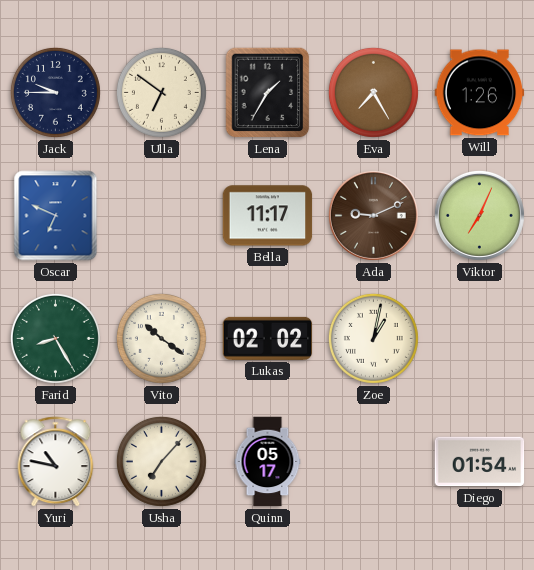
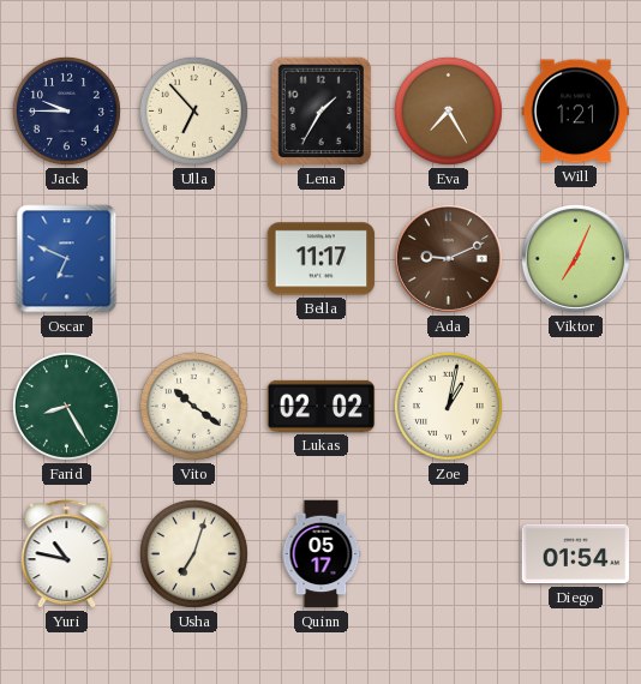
Ulla: 6:51 -> 6:53
Will: 1:26 -> 1:21
Usha: 7:07 -> 7:03
